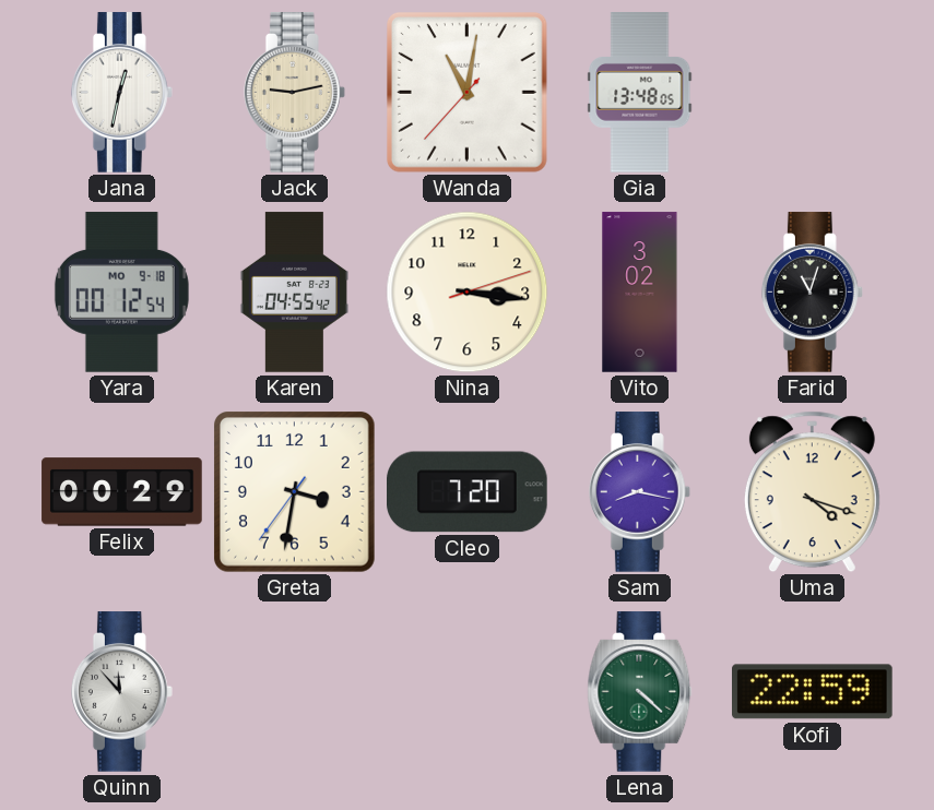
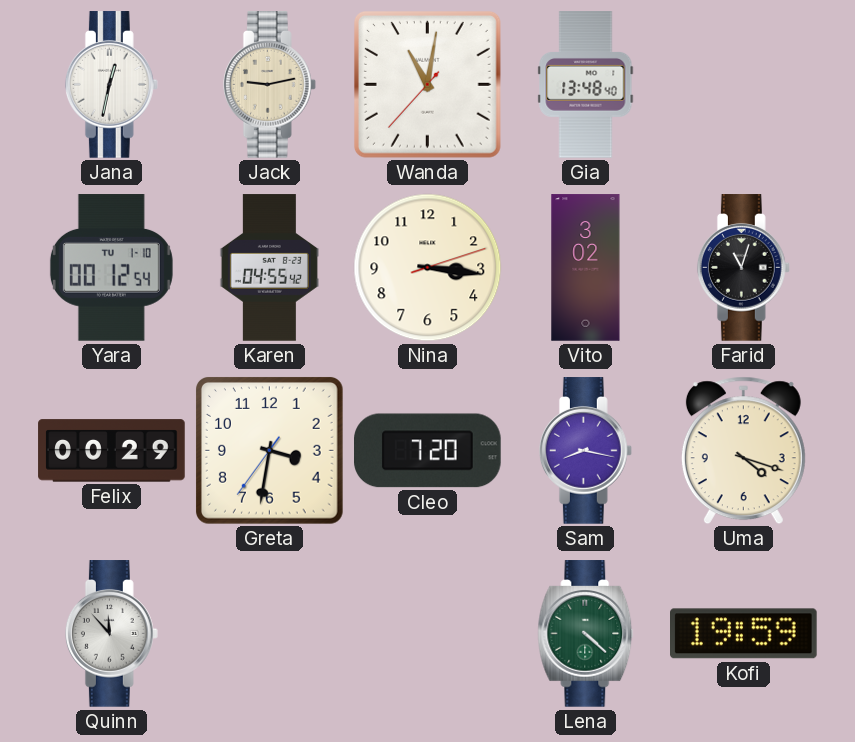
Gia: 13:48:05 -> 13:48:40
Yara date: MO 9-18 -> TU 1-10
Kofi: 22:59 -> 19:59
